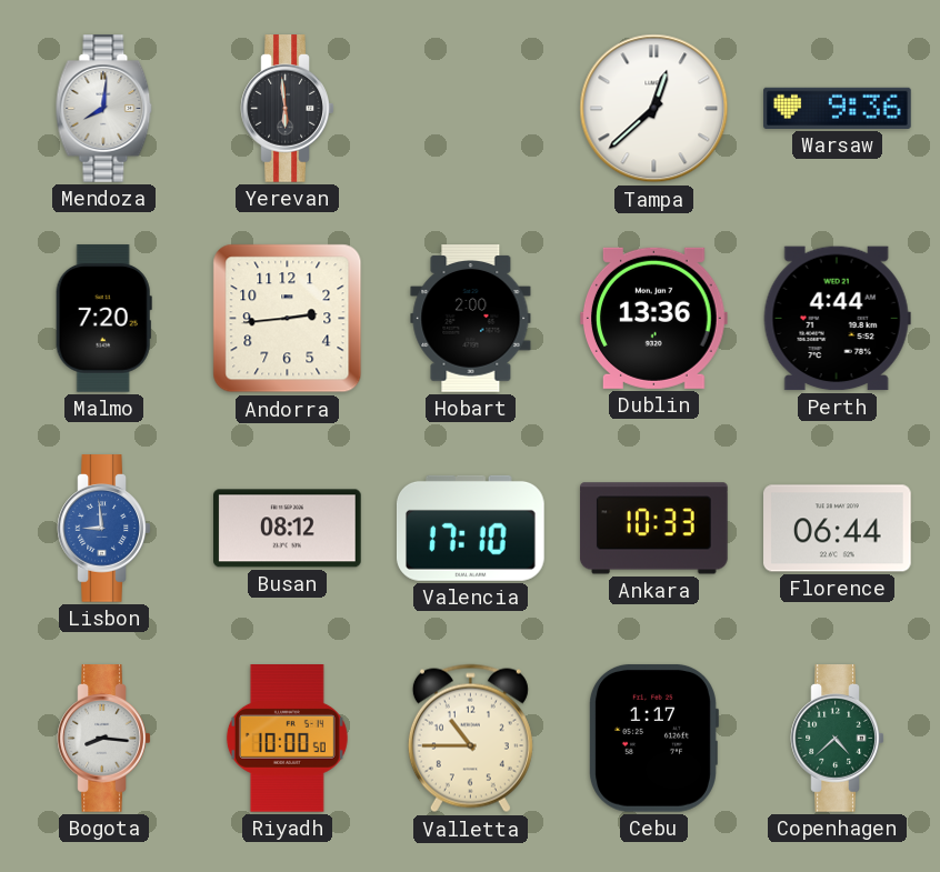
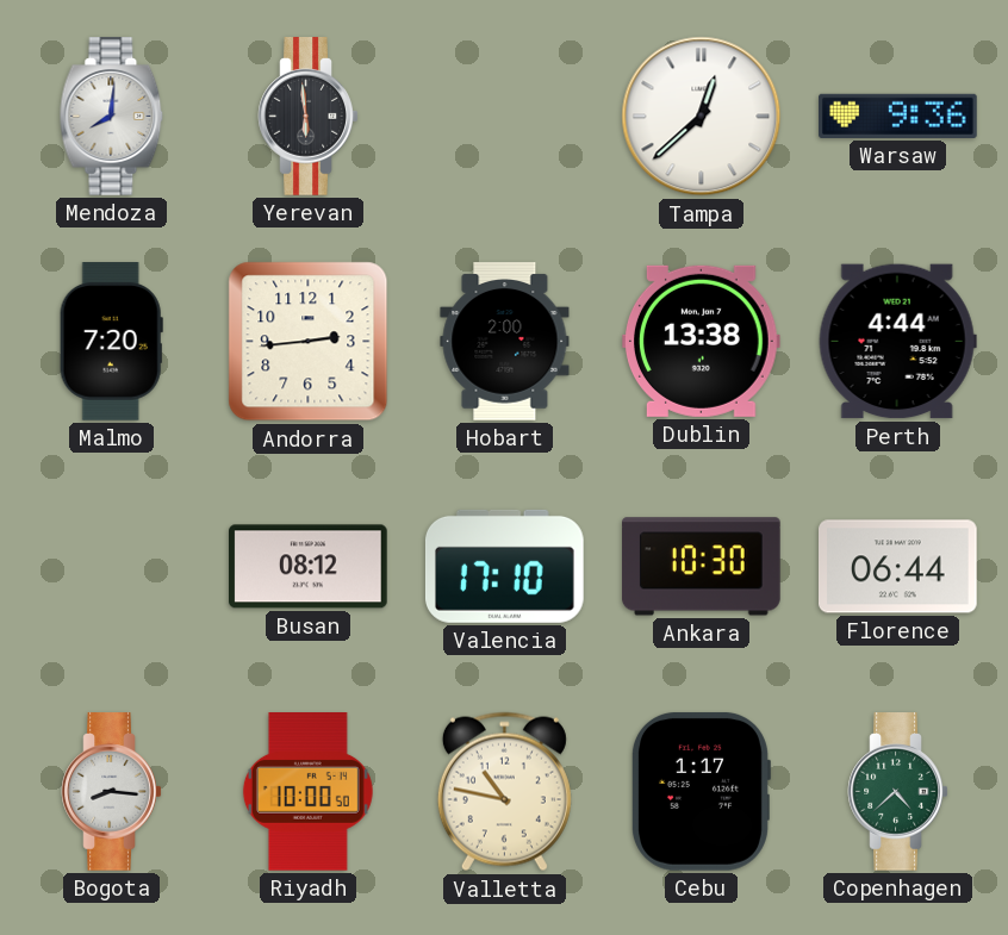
Dublin: 13:36 -> 13:38
Lisbon: 8:59 -> none
Ankara: 10:33 -> 10:30
Valletta: 10:45 -> 10:47
